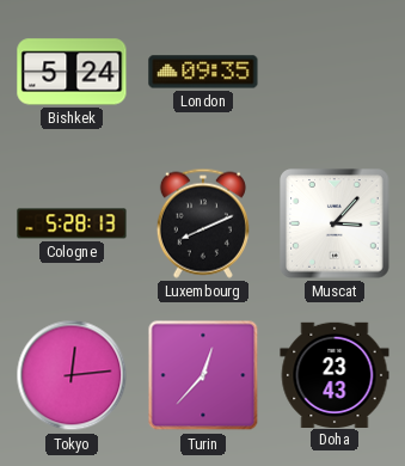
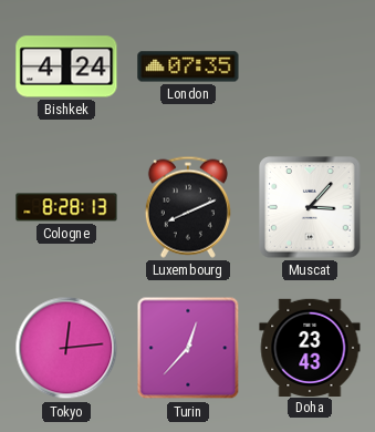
Bishkek: 5:24 -> 4:24
London: 09:35 -> 07:35
Cologne: 5:28 -> 8:28
